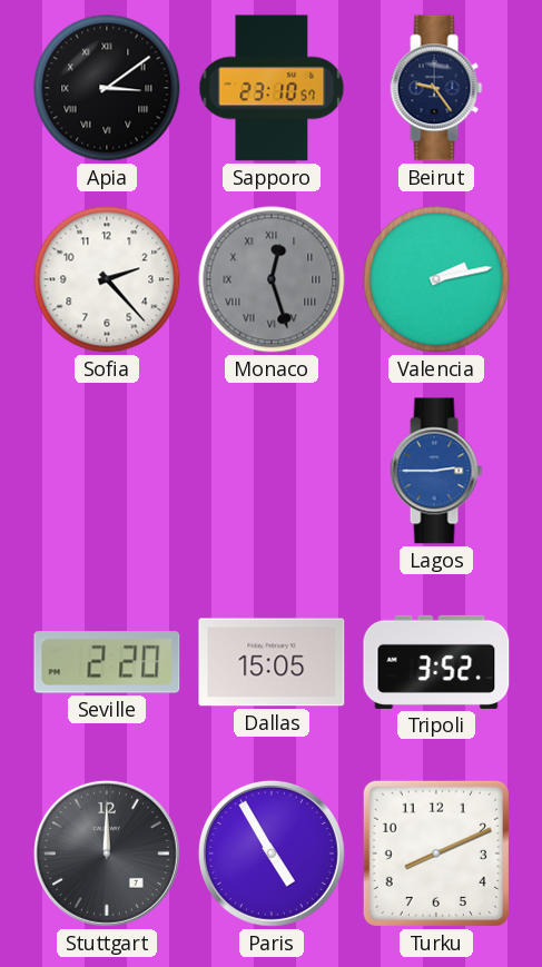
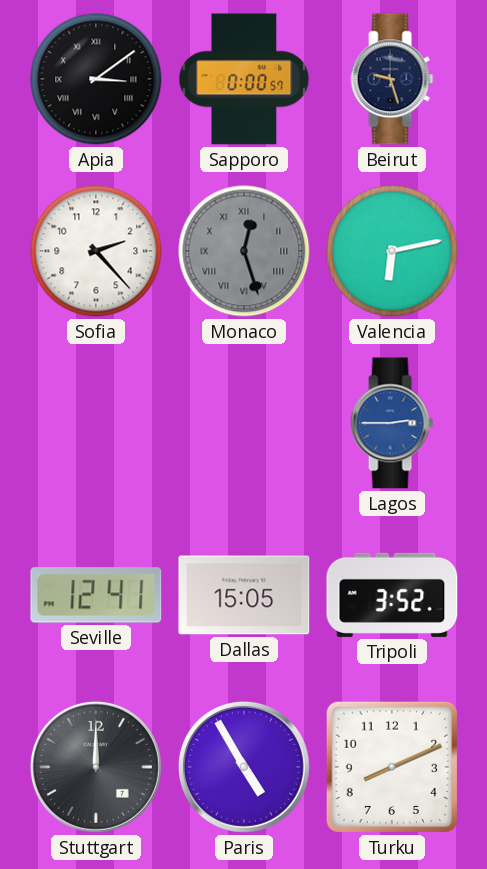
Sapporo: 23:10 -> 0:00
Beirut: 9:24 -> 9:27
Valencia: 2:13 -> 6:13
Seville: 2:20 -> 12:41
